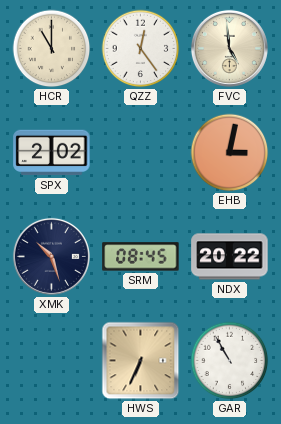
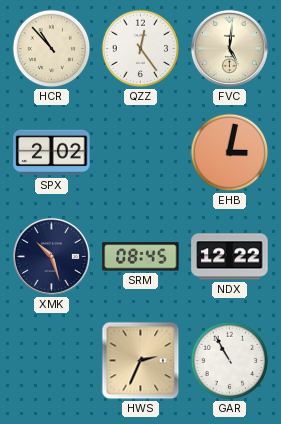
HCR: 11:00 -> 10:53
FVC: 4:59 -> 5:01
NDX: 20:22 -> 12:22
HWS: 6:34 -> 2:34
